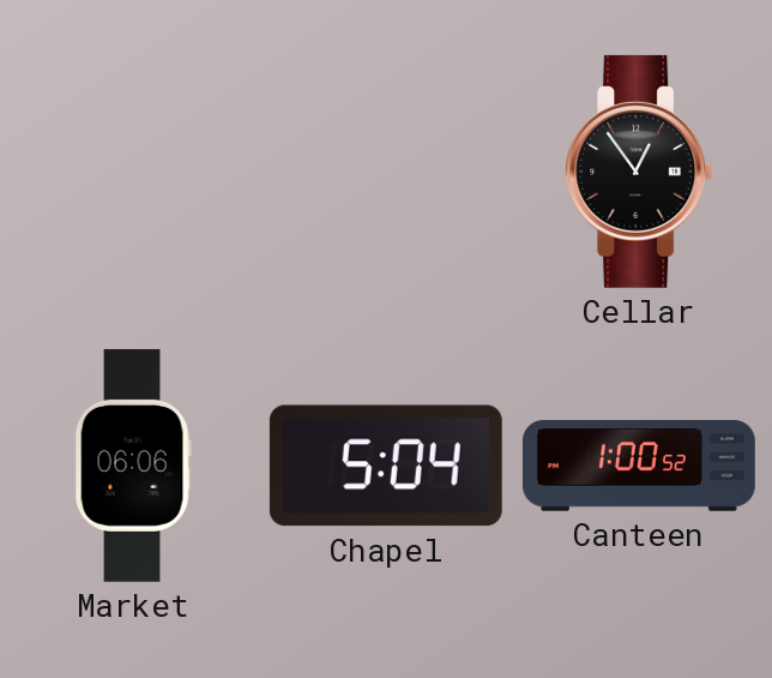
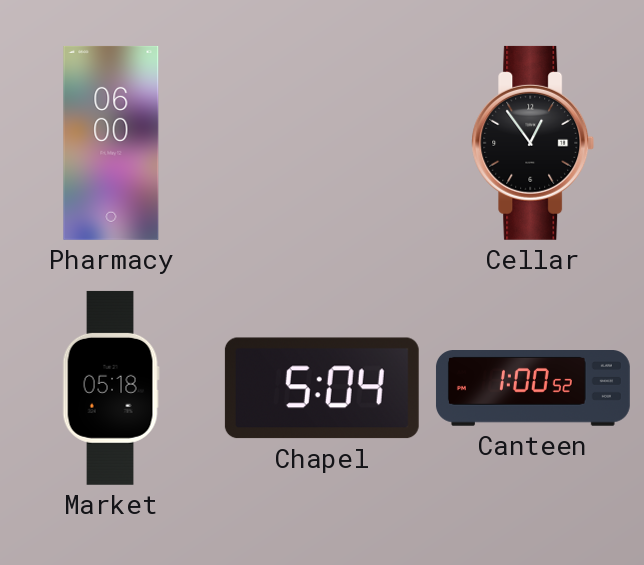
Pharmacy: none -> 06:00
Market: 06:06 -> 05:18
